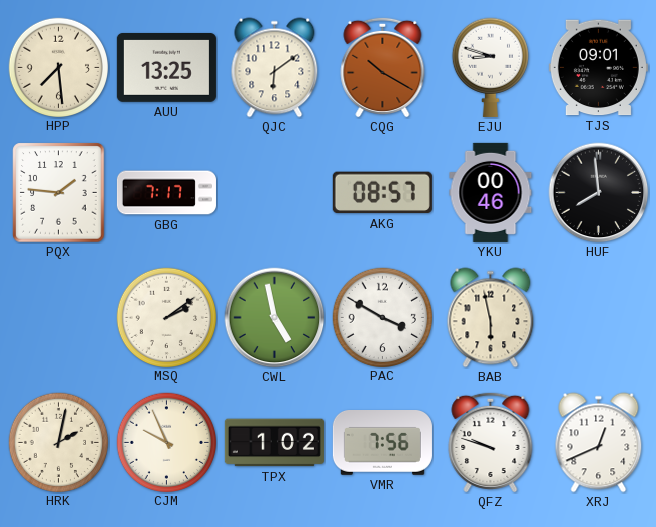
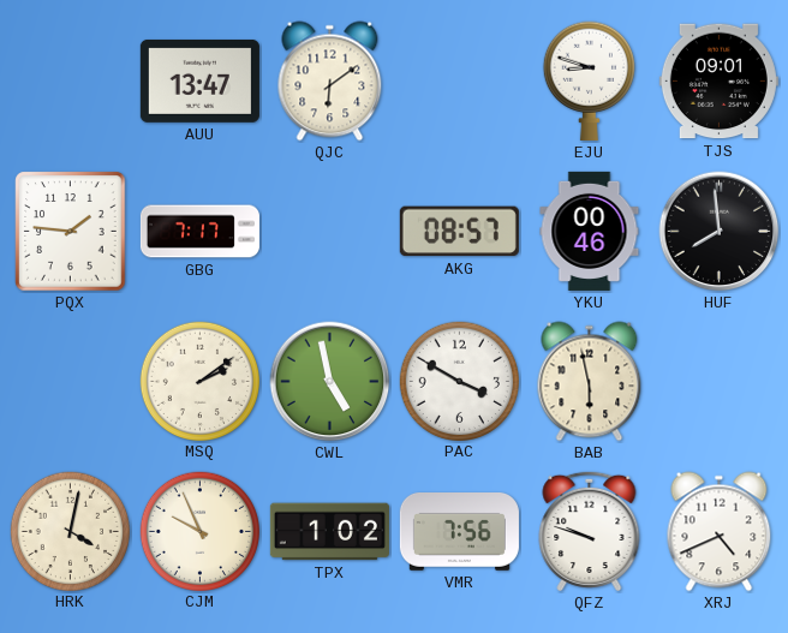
HPP: 7:29 -> none
AUU: 13:25 -> 13:47
CQG: 10:20 -> none
HRK: 2:02 -> 4:02
XRJ: 12:41 -> 4:41
